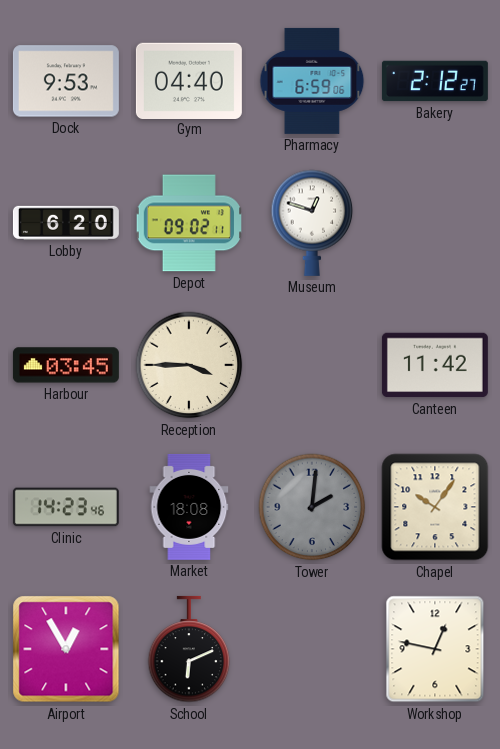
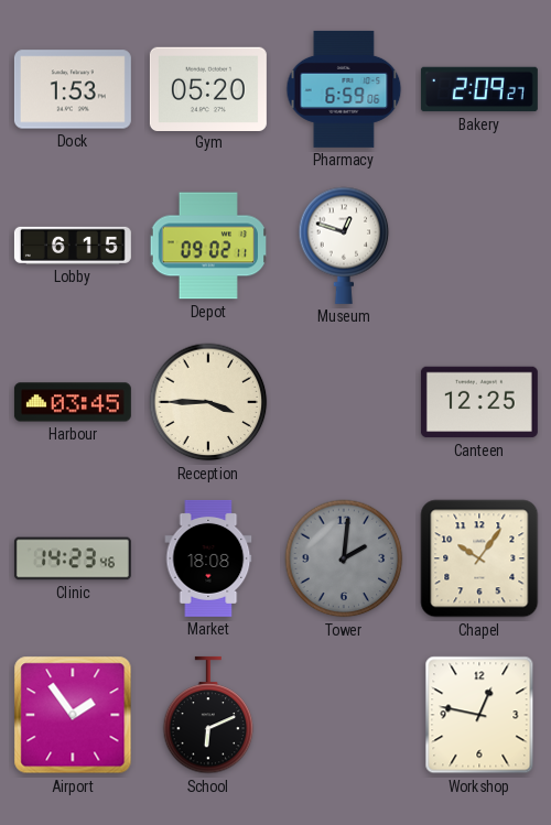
Dock: 9:53 -> 1:53
Gym: 04:40 -> 05:20
Bakery: 2:12 -> 2:09
Lobby: 6:20 -> 6:15
Canteen: 11:42 -> 12:25
Airport: 12:55 -> 1:54
